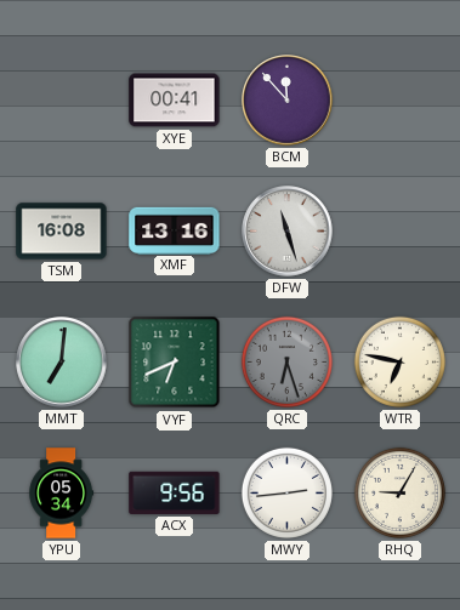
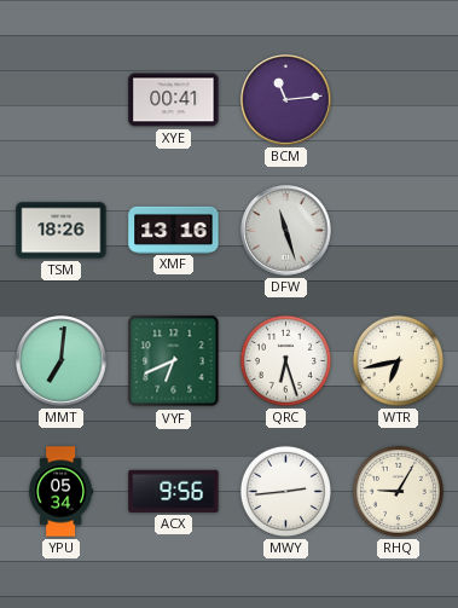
BCM: 11:53 -> 11:14
TSM: 16:08 -> 18:26
QRC dial: grey -> white
WTR: 6:47 -> 6:43
